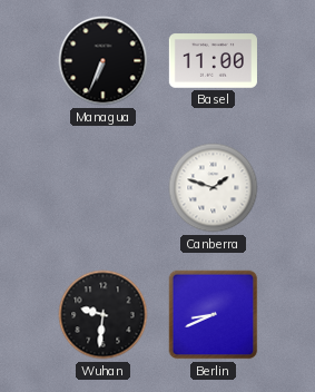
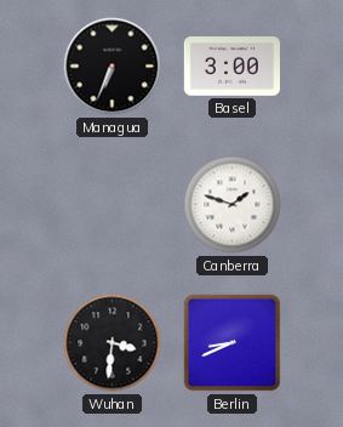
Basel: 11:00 -> 3:00
Wuhan: 9:31 -> 3:31
